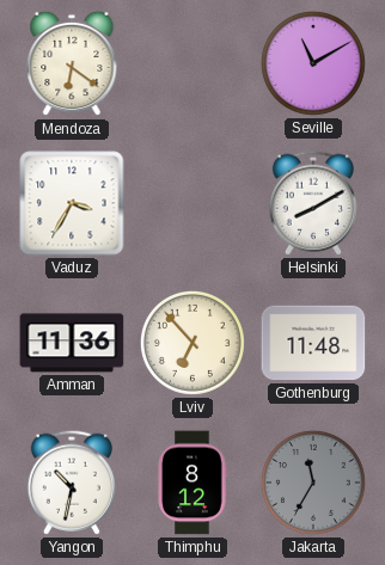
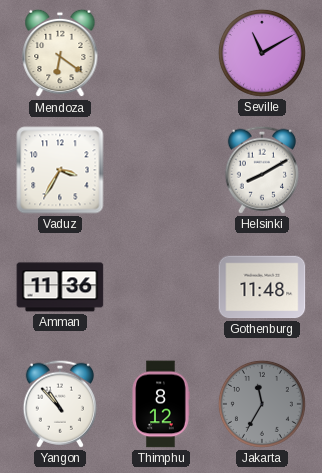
Lviv: 6:53 -> none
Yangon: 10:32 -> 10:53
